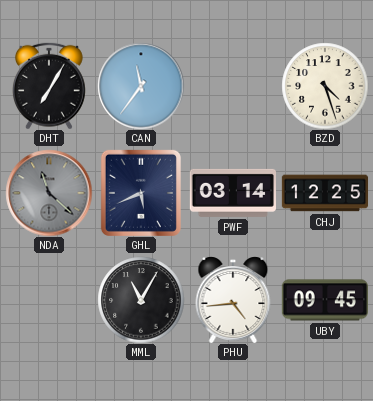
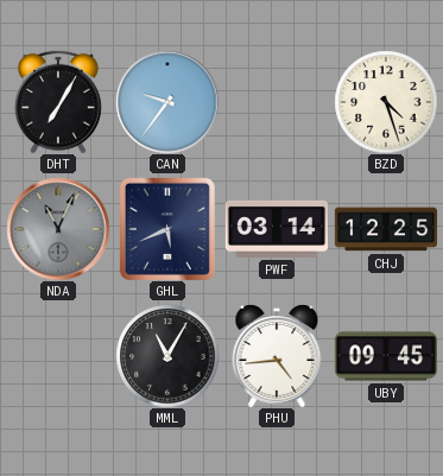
CAN: 11:36 -> 9:36
NDA: 11:22 -> 11:04
